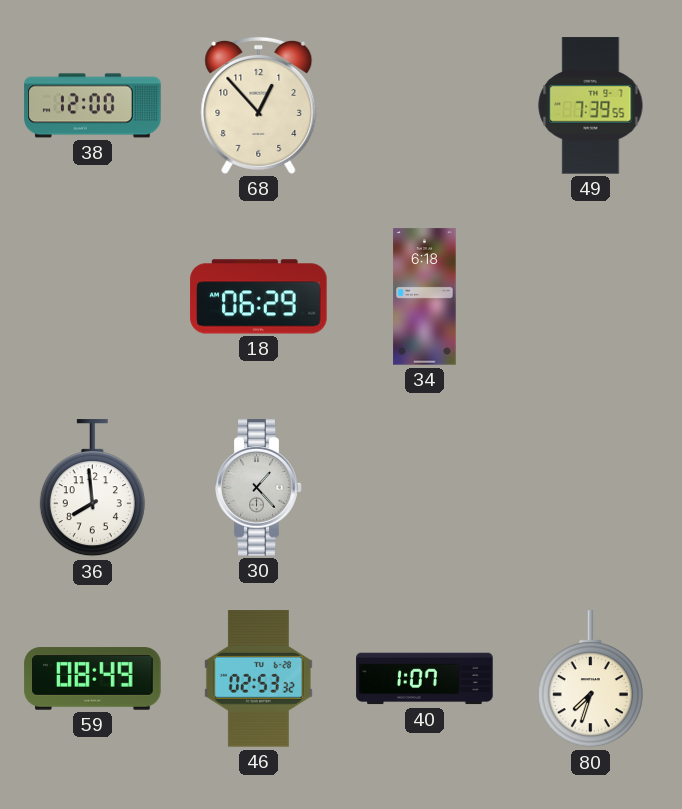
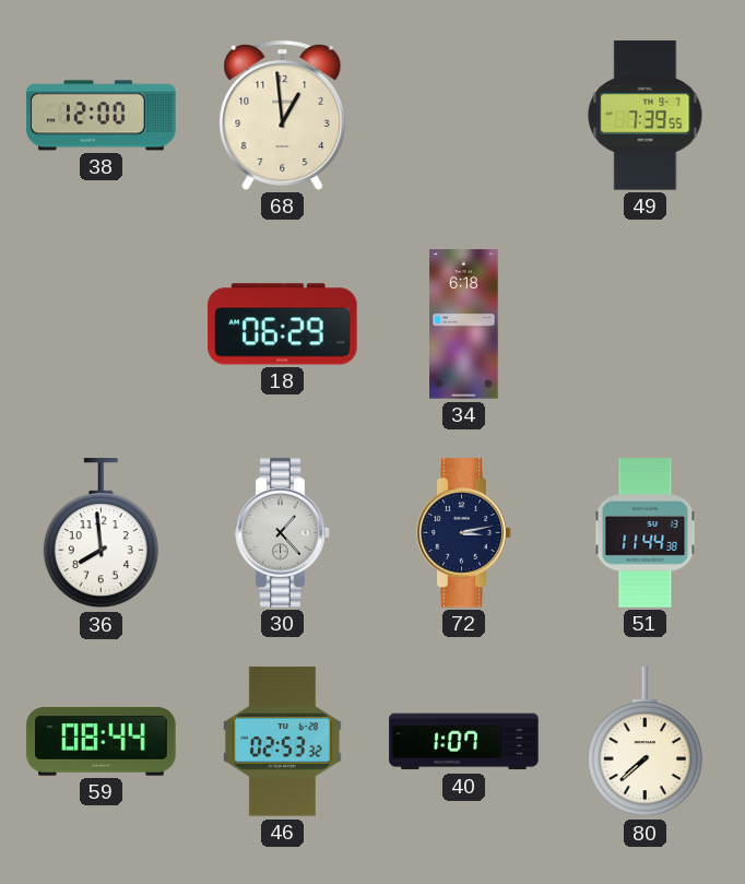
68: 12:53 -> 12:59
72: none -> 3:13
51: none -> 11:44
59: 08:49 -> 08:44
80: 7:33 -> 7:38
